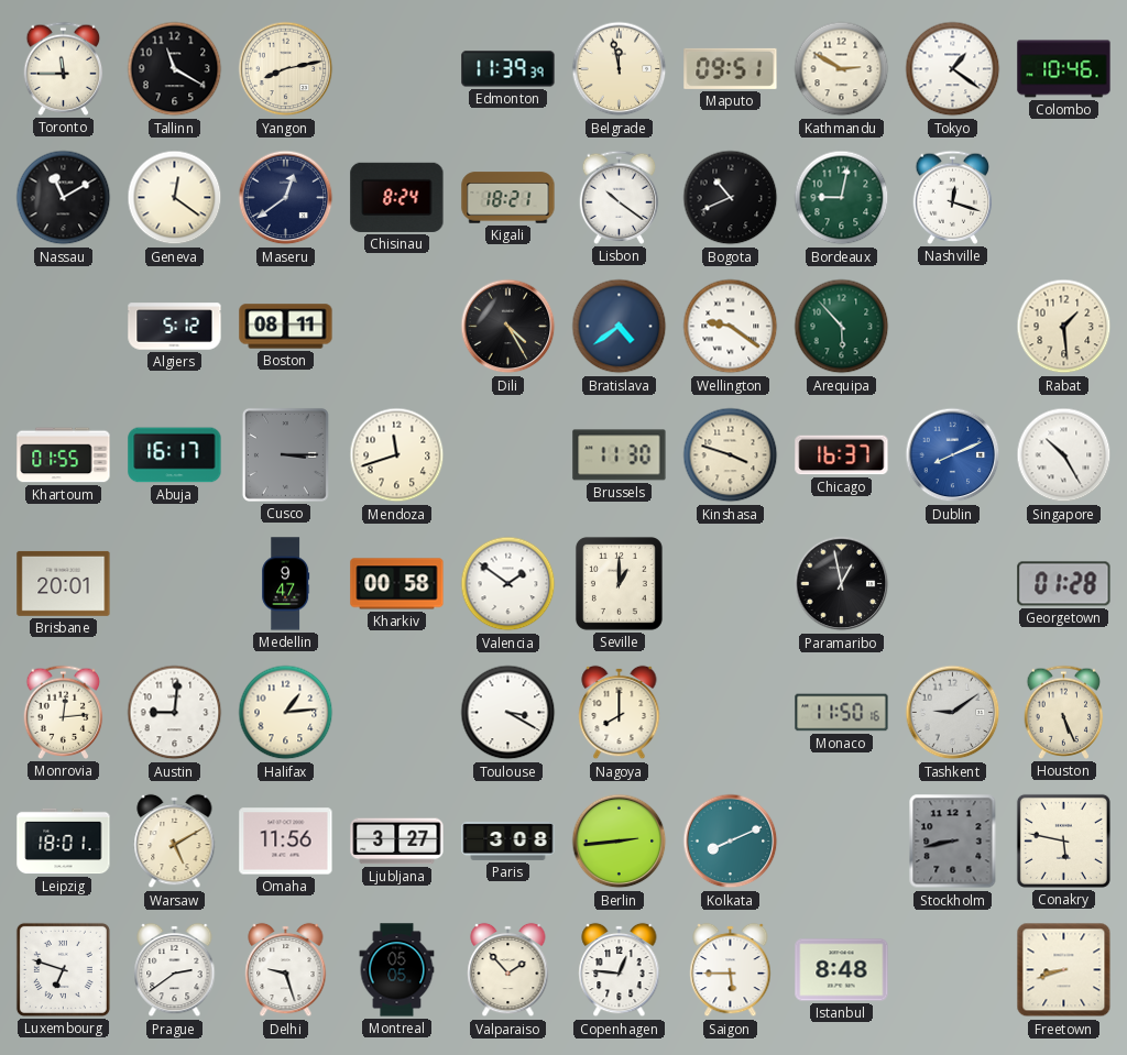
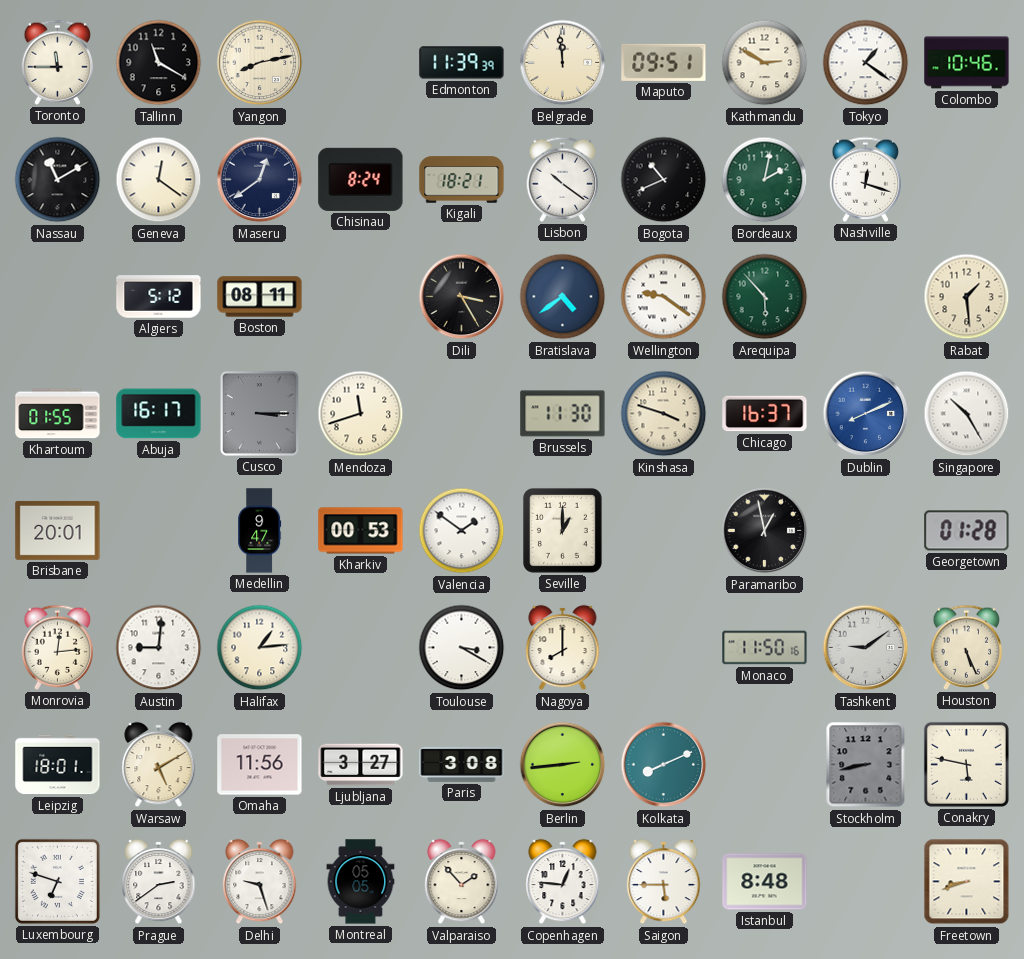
Belgrade: 11:58 -> 11:59
Bordeaux: 9:02 -> 2:02
Dili: 4:25 -> 3:25
Kharkiv: 00:58 -> 00:53
